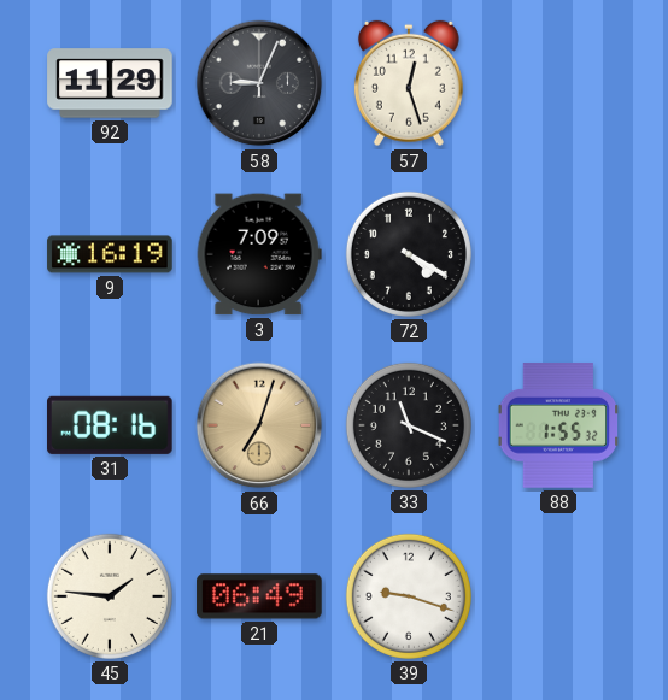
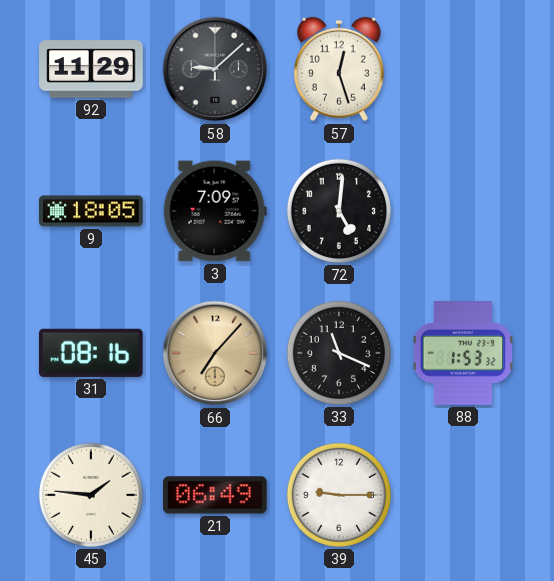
58: 9:04 -> 9:08
9: 16:19 -> 18:05
72: 4:20 -> 5:01
66: 7:03 -> 7:07
88: 1:55 -> 1:53
39: 9:18 -> 9:15
